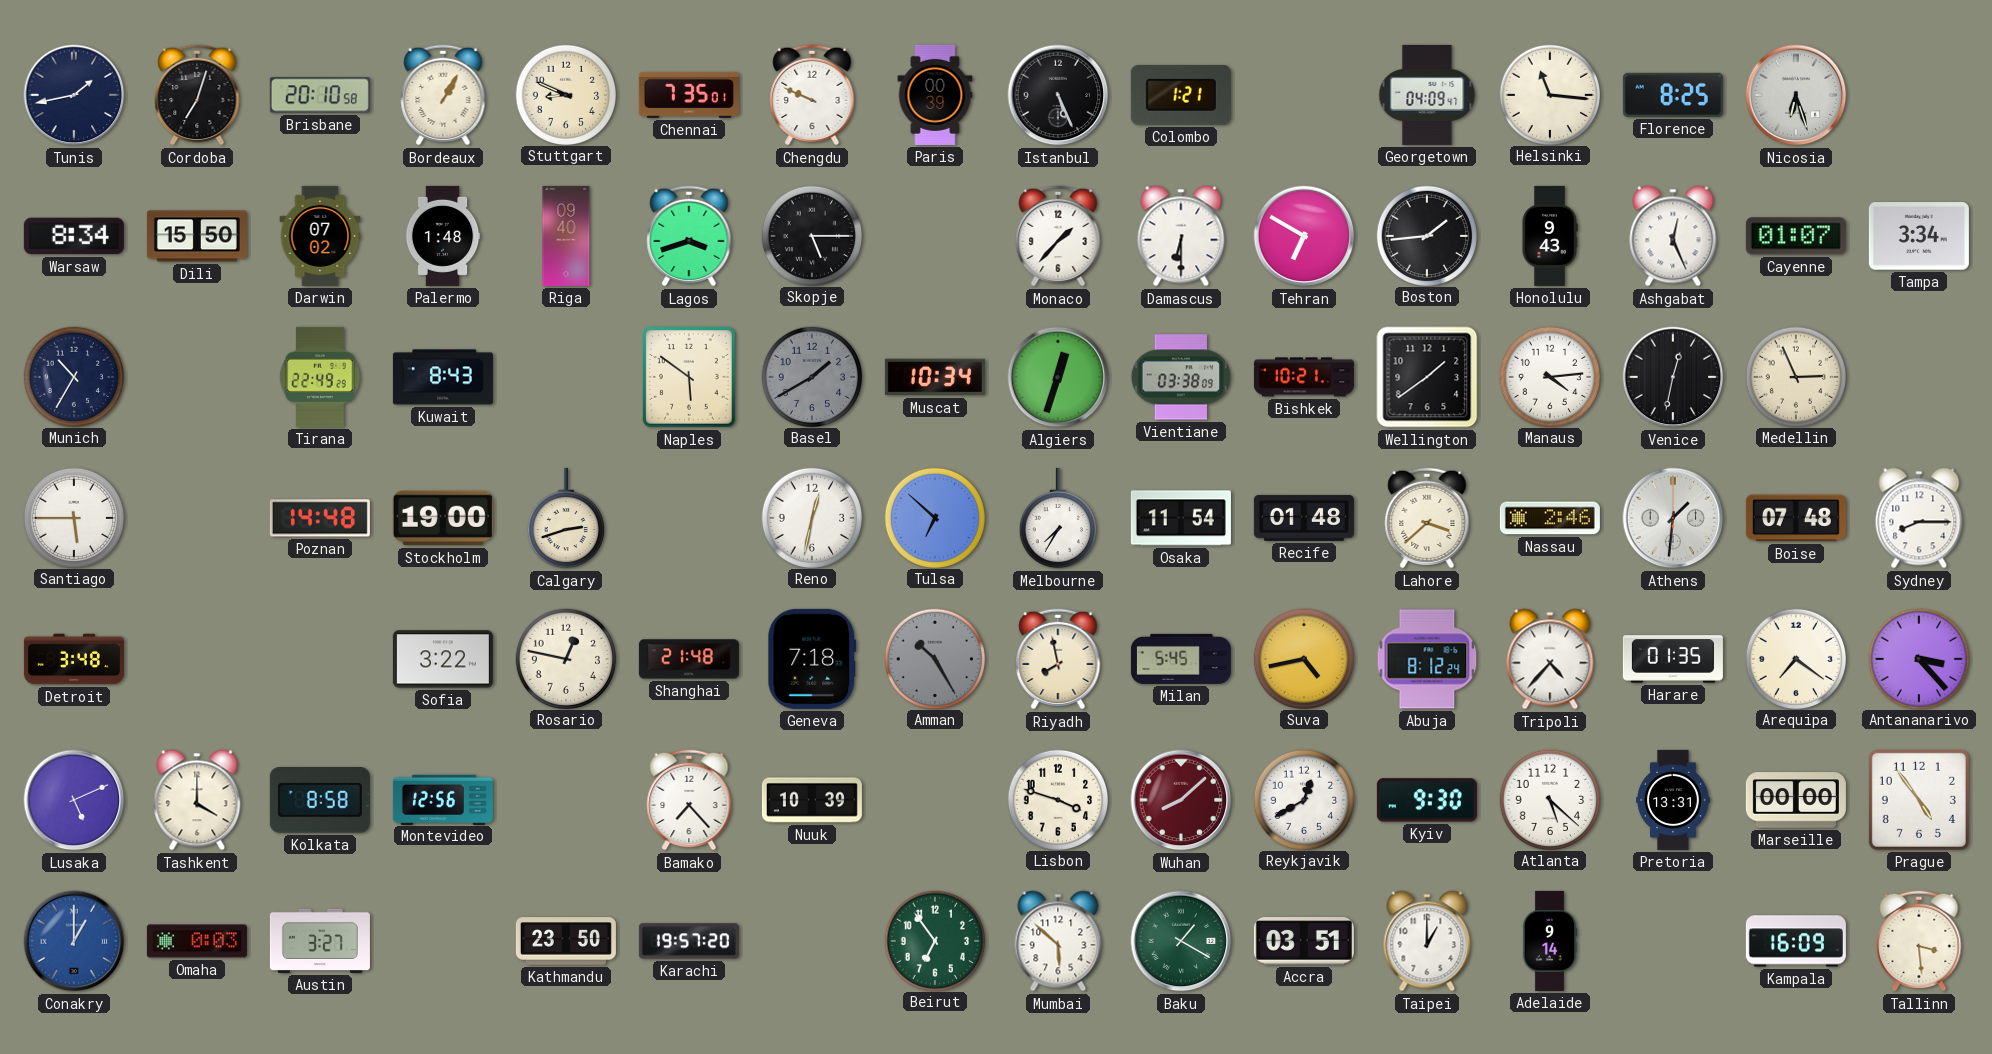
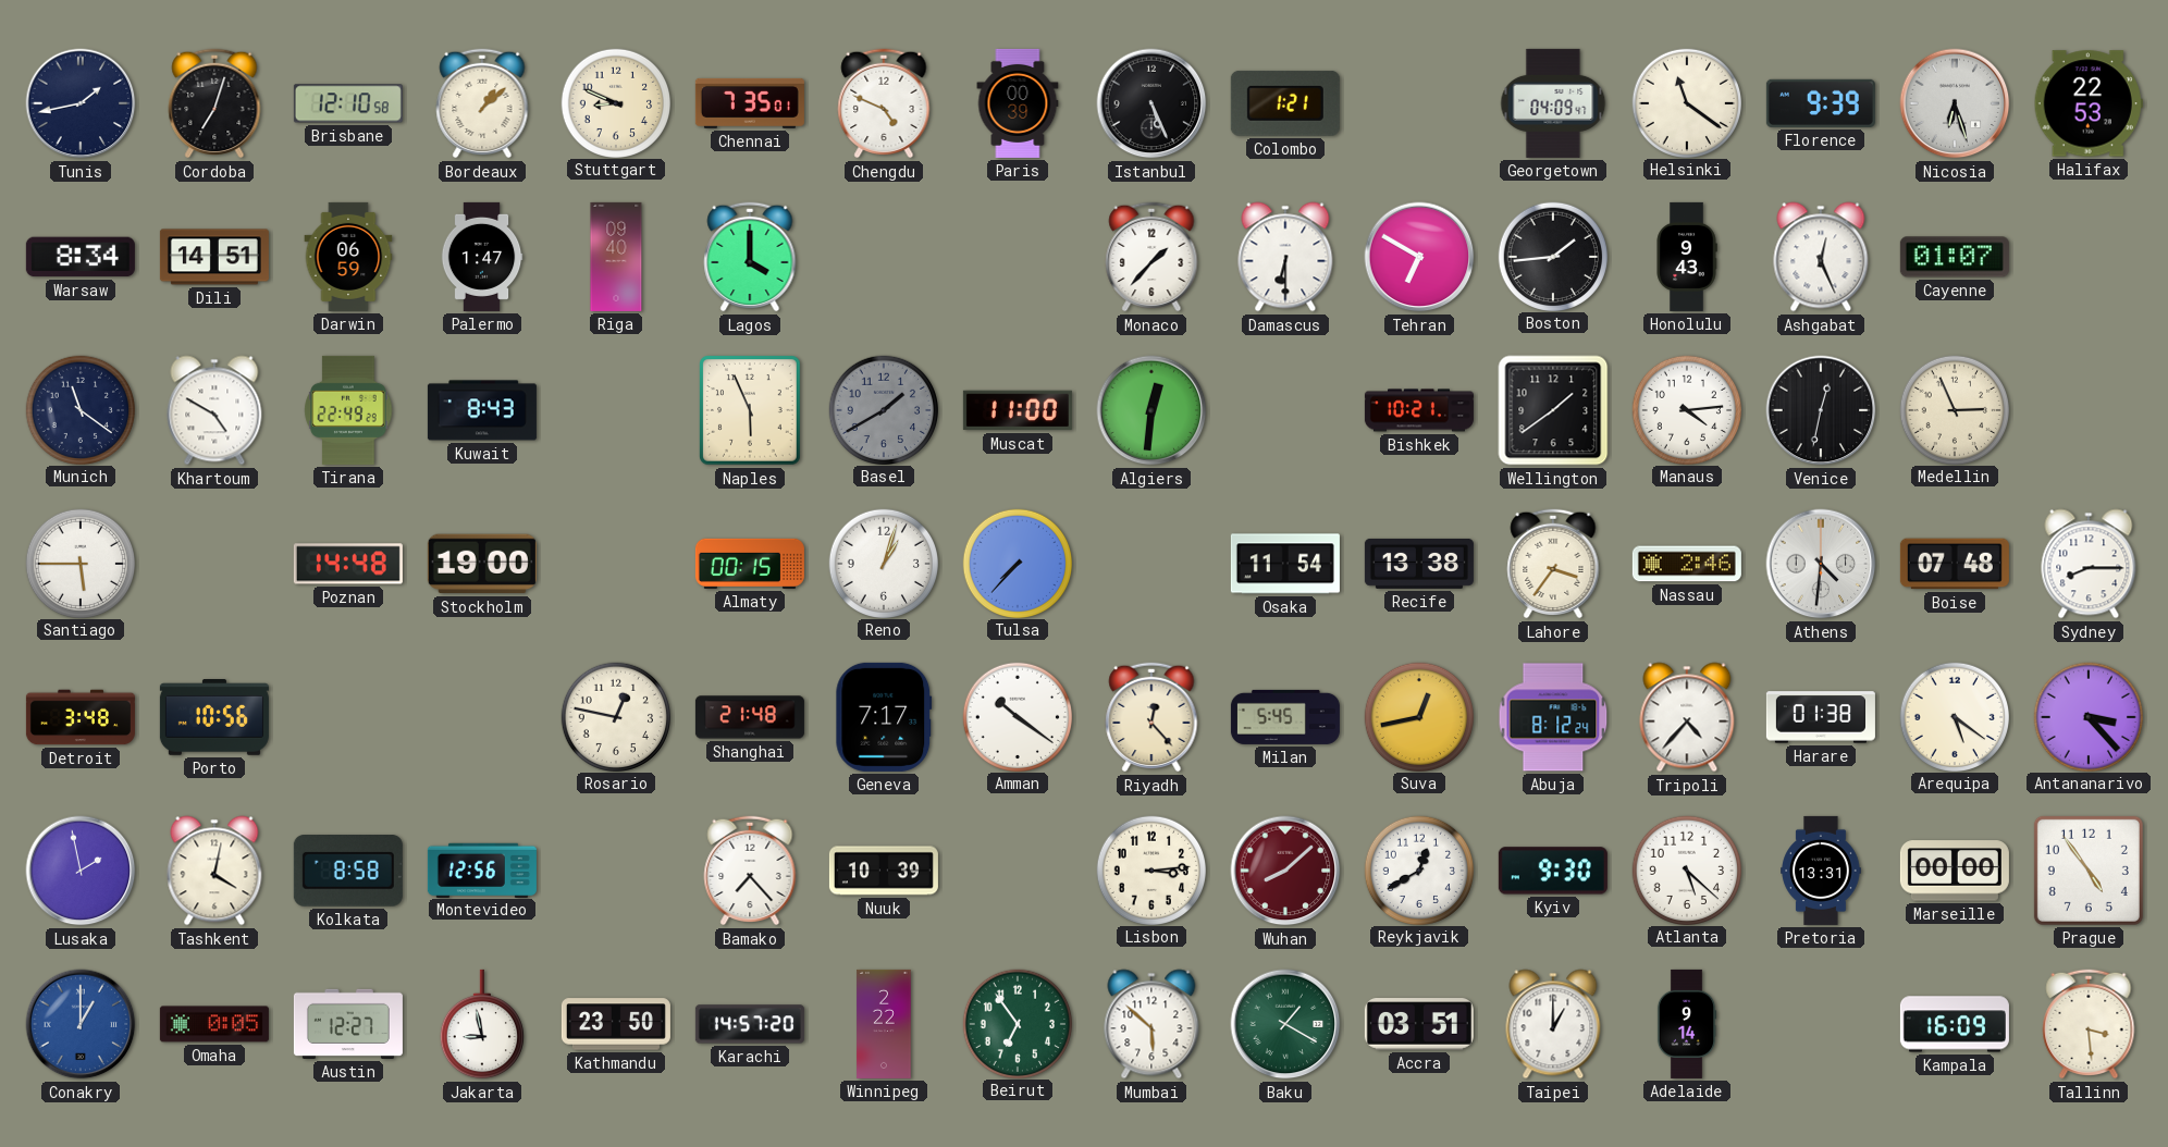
Brisbane: 20:10 -> 12:10
Bordeaux: 1:05 -> 1:08
Chengdu: 9:49 -> 4:49
Helsinki: 11:16 -> 11:21
Florence: 8:25 -> 9:39
Halifax: none -> 22:53
Dili: 15:50 -> 14:51
Darwin: 07:02 -> 06:59
Palermo: 1:48 -> 1:47
Lagos: 3:42 -> 4:00
Skopje: 5:15 -> none
Tampa: 3:34 -> none
Munich: 10:35 -> 11:21
Khartoum: none -> 4:50
Naples: 5:51 -> 5:56
Muscat: 10:34 -> 11:00
Algiers: 12:33 -> 12:31
Vientiane: 03:38 -> none
Calgary: 2:42 -> none
Almaty: none -> 00:15
Reno: 12:32 -> 1:03
Tulsa: 6:52 -> 7:37
Melbourne: 7:35 -> none
Recife: 01:48 -> 13:38
Lahore: 3:38 -> 3:36
Athens: 1:31 -> 4:31
Porto: none -> 10:56
Sofia: 3:22 -> none
Geneva: 7:18 -> 7:17
Amman: 10:25 -> 10:21
Amman dial: grey -> white
Riyadh: 7:58 -> 12:23
Suva: 4:43 -> 12:43
Harare: 01:35 -> 01:38
Arequipa: 7:21 -> 5:21
Lusaka: 5:11 -> 1:58
Tashkent: 4:00 -> 4:02
Lisbon: 3:48 -> 3:14
Omaha: 0:03 -> 0:05
Austin: 3:27 -> 12:27
Jakarta: none -> 8:58
Karachi: 19:57 -> 14:57
Winnipeg: none -> 2:22
